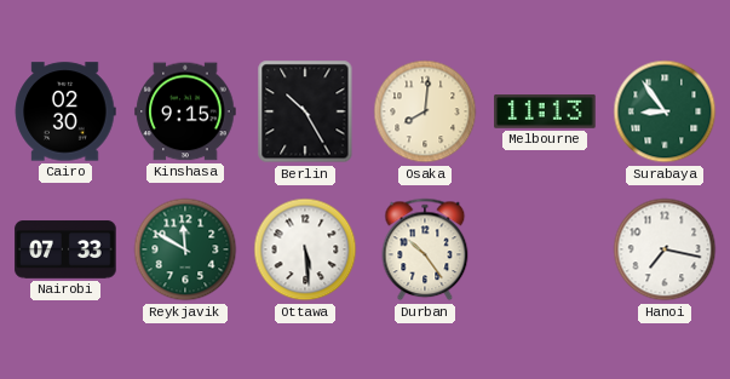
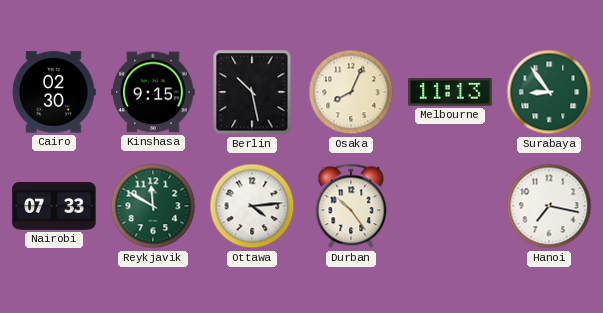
Berlin: 10:25 -> 10:28
Osaka: 8:01 -> 8:04
Ottawa: 5:29 -> 4:14
